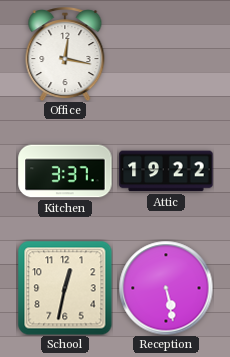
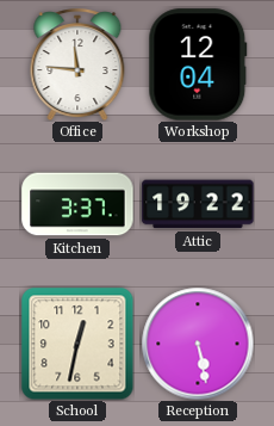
Office: 12:17 -> 11:46
Workshop: none -> 12:04
